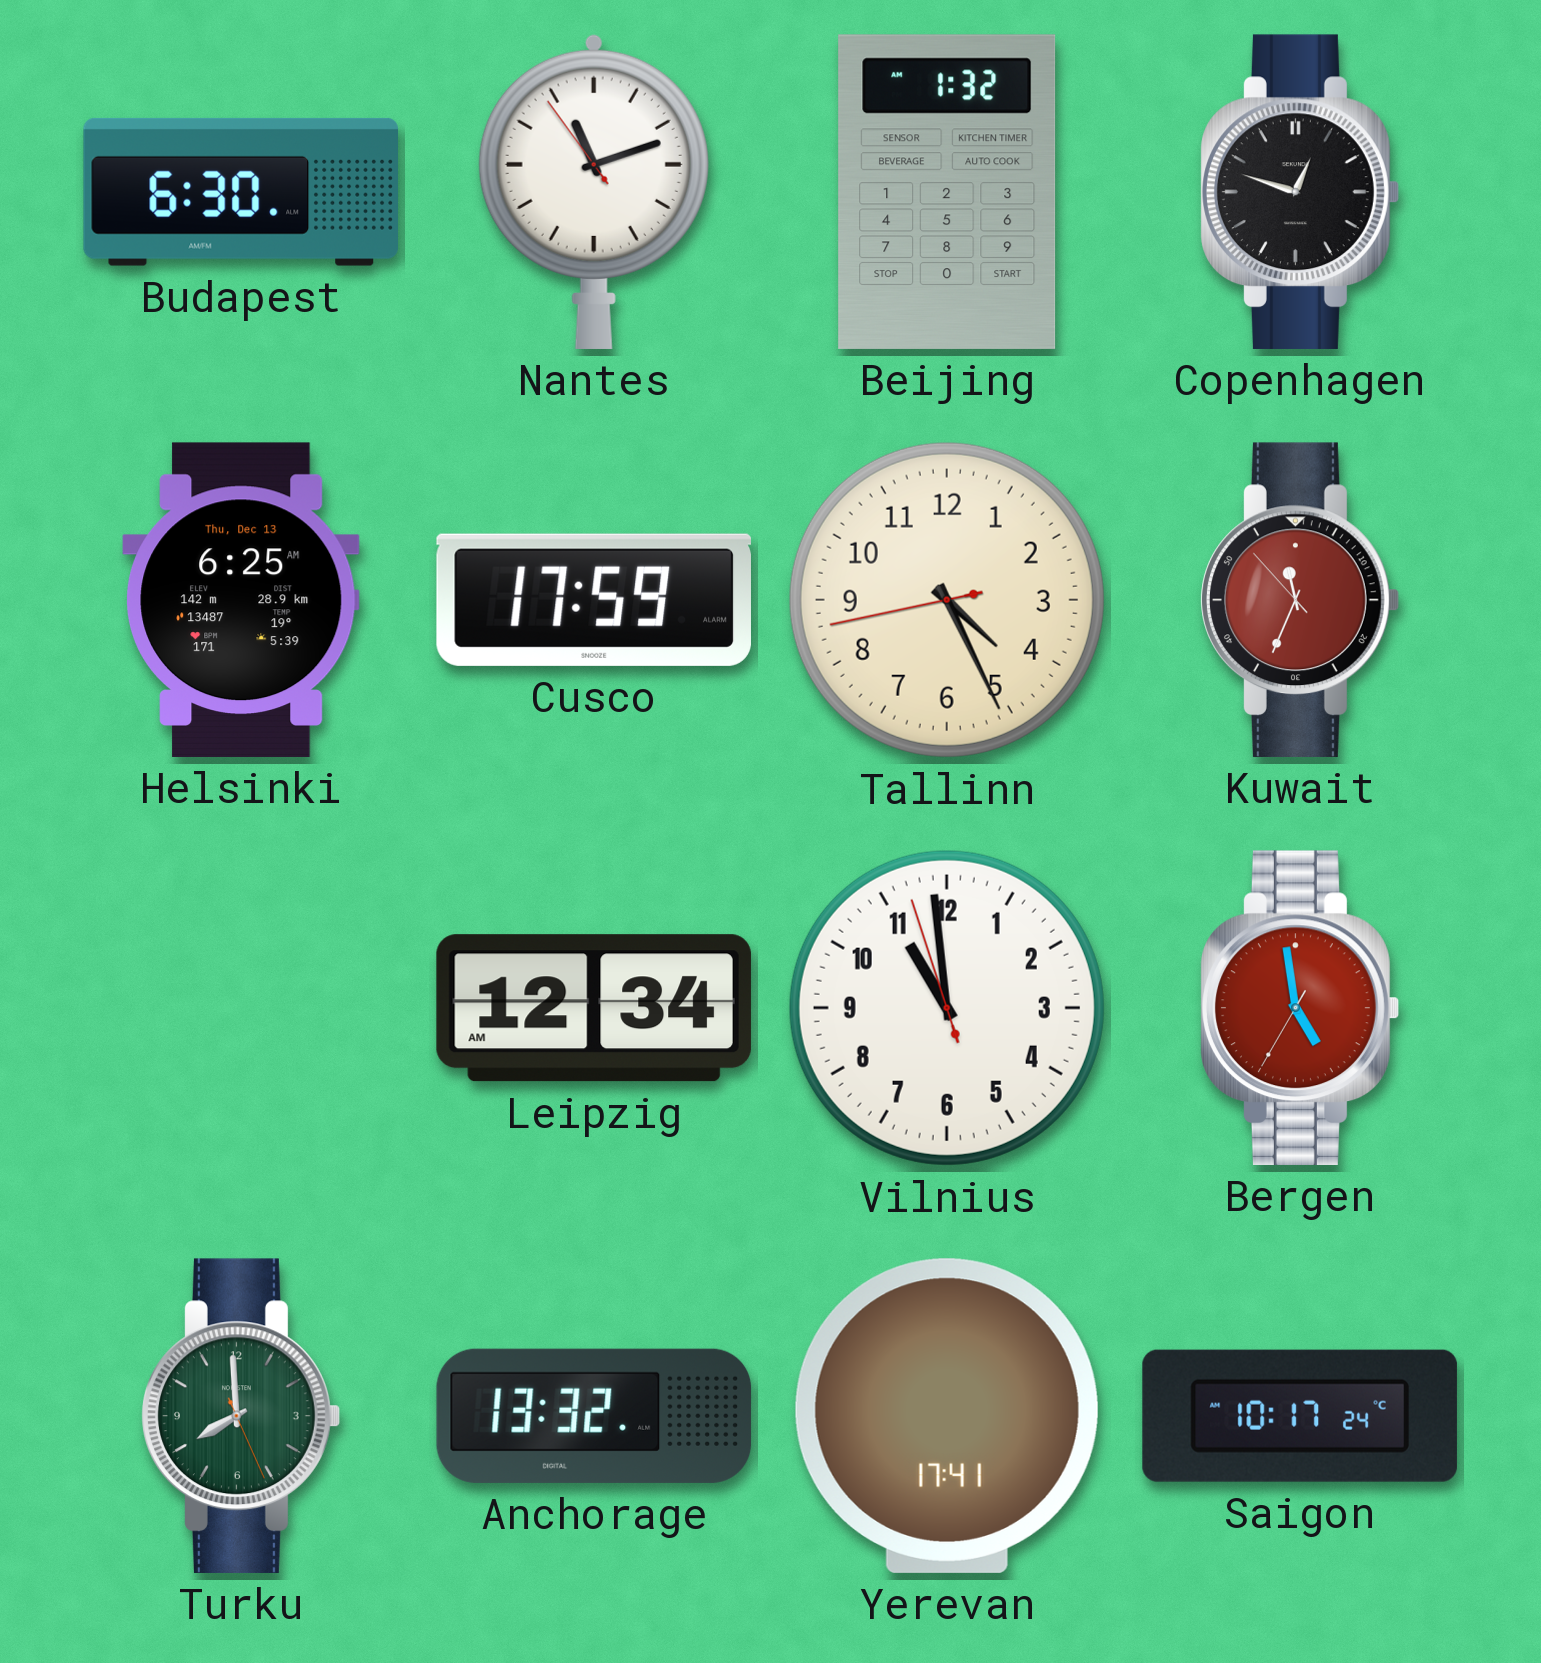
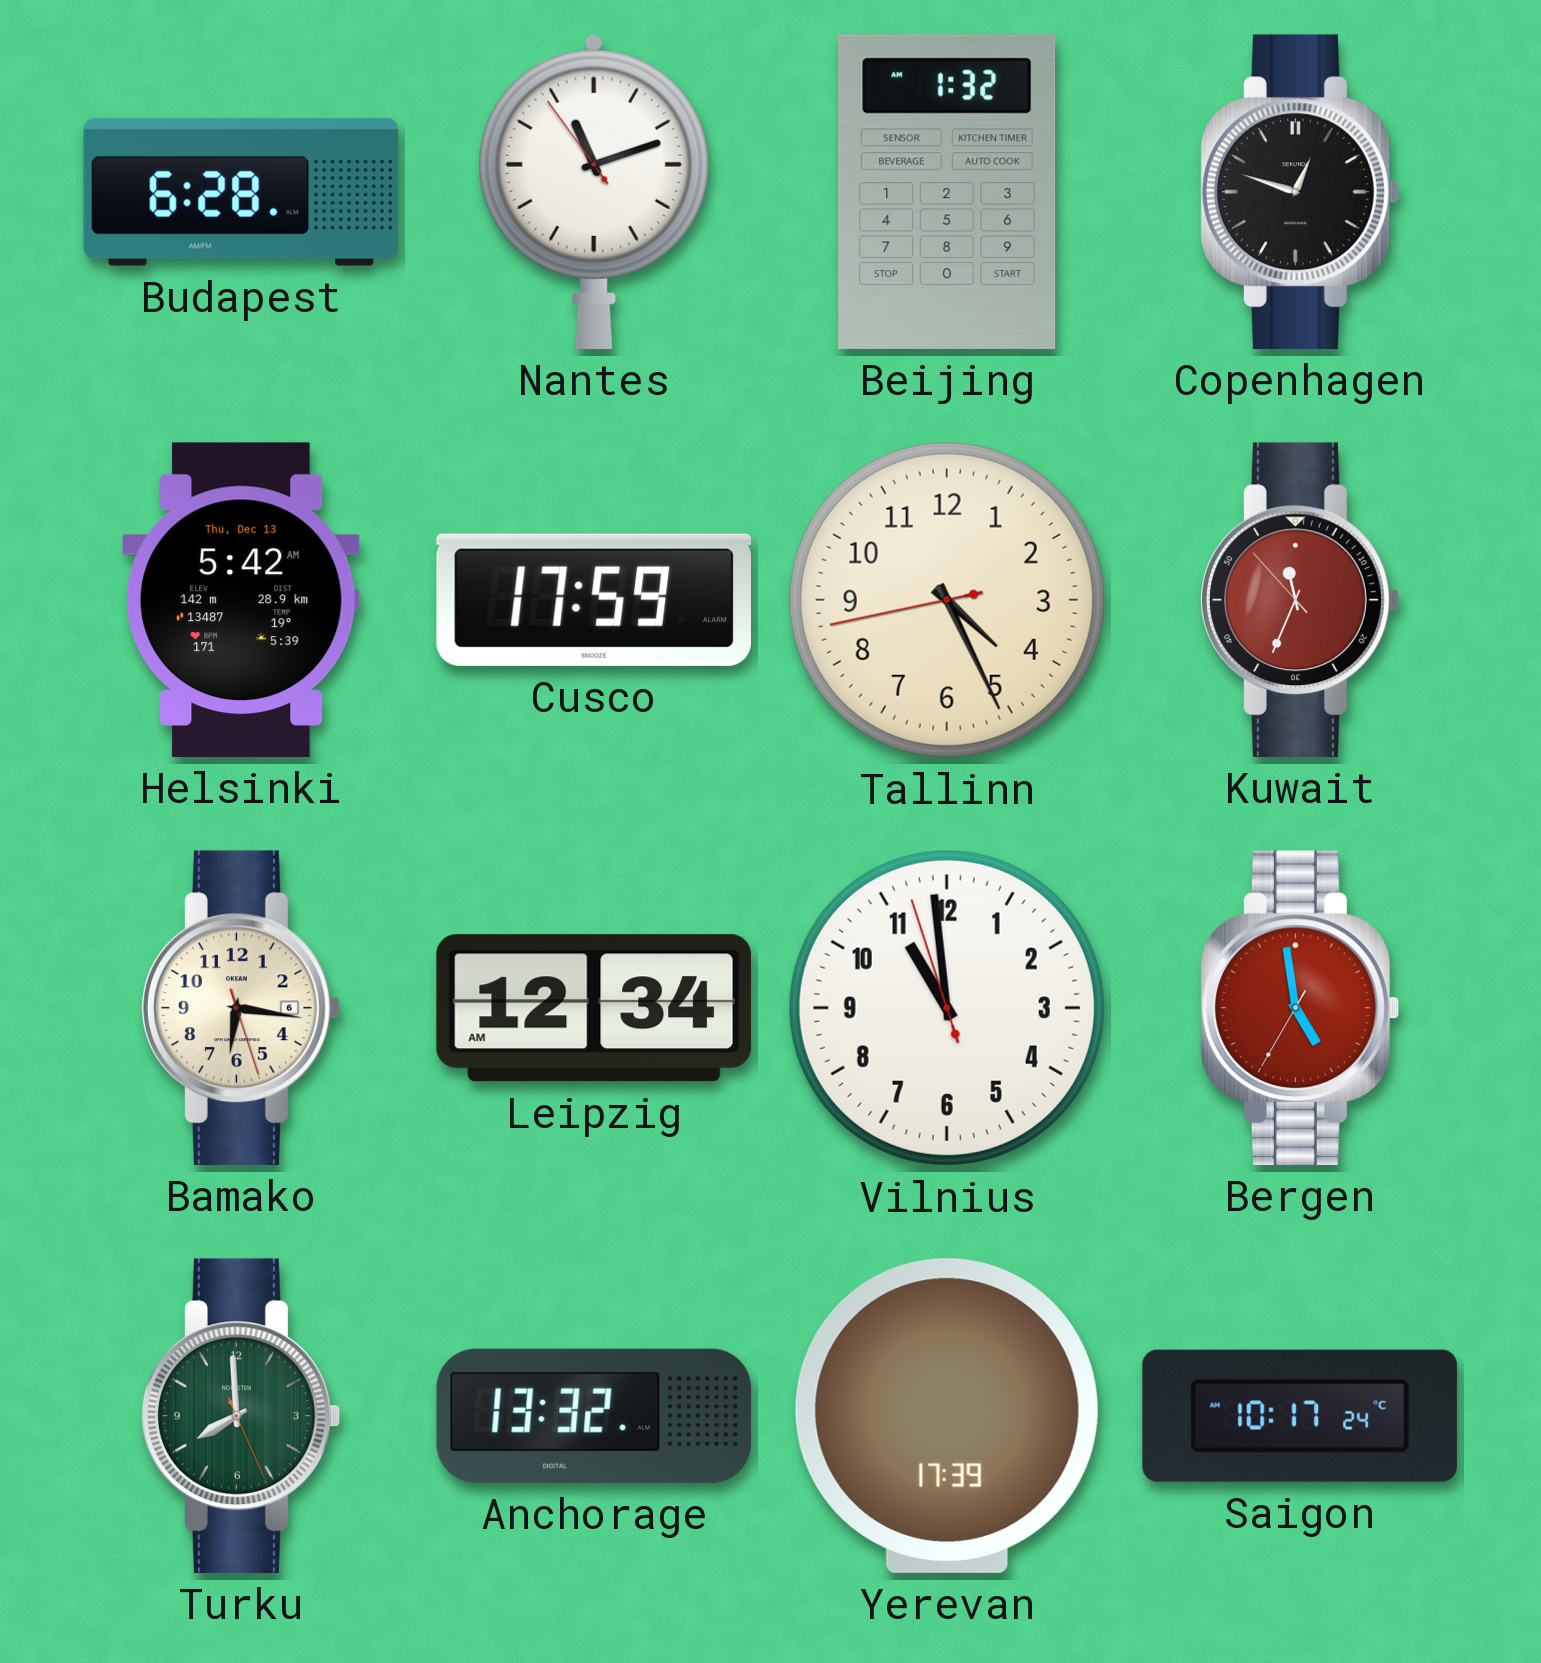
Budapest: 6:30 -> 6:28
Helsinki: 6:25 -> 5:42
Bamako: none -> 6:16
Yerevan: 17:41 -> 17:39
